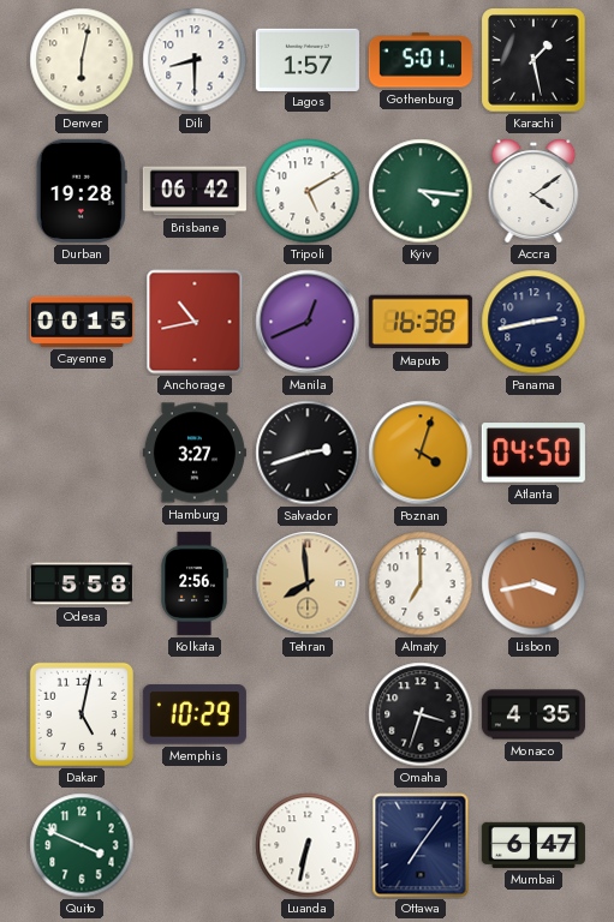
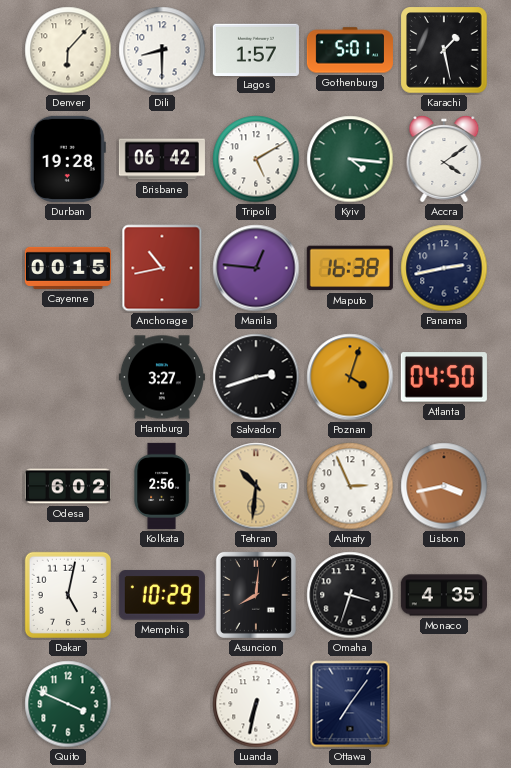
Denver: 6:02 -> 6:07
Manila: 12:41 -> 12:46
Odesa: 5:58 -> 6:02
Tehran: 7:59 -> 10:31
Almaty: 7:00 -> 2:56
Asuncion: none -> 8:01
Mumbai: 6:47 -> none
